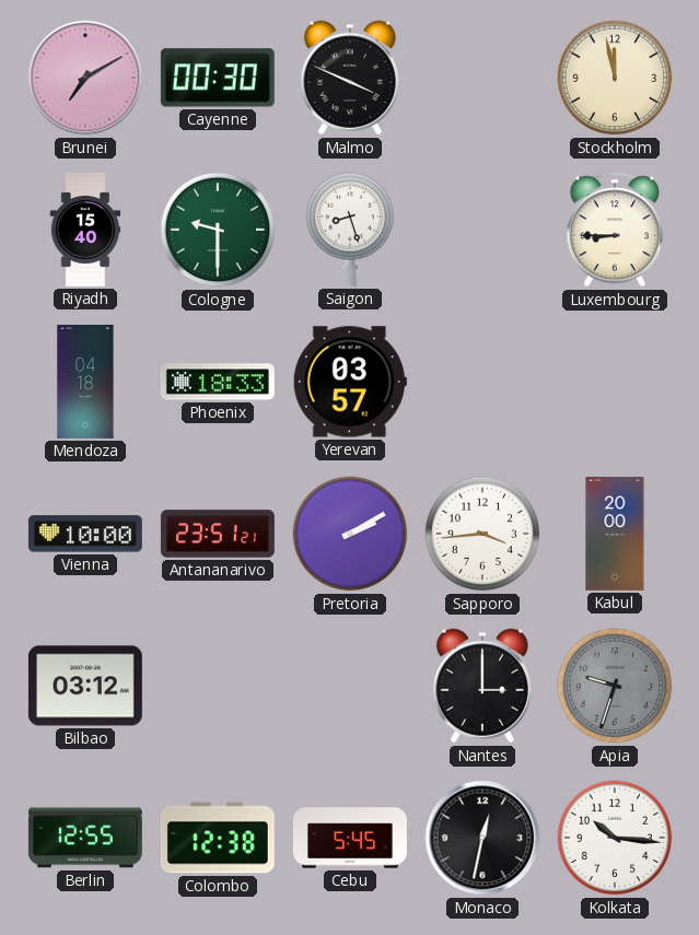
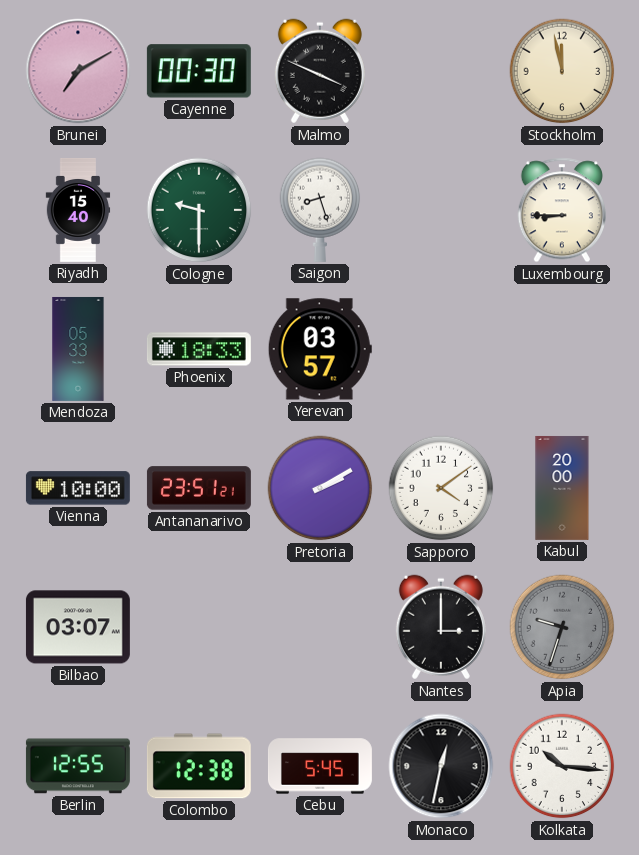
Mendoza: 04:18 -> 05:33
Sapporo: 3:44 -> 4:09
Bilbao: 03:12 -> 03:07
